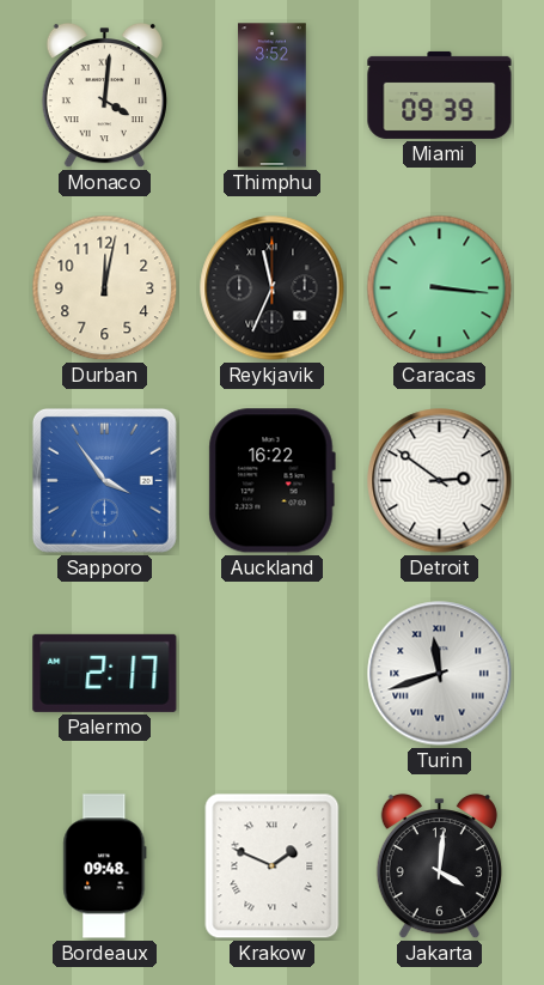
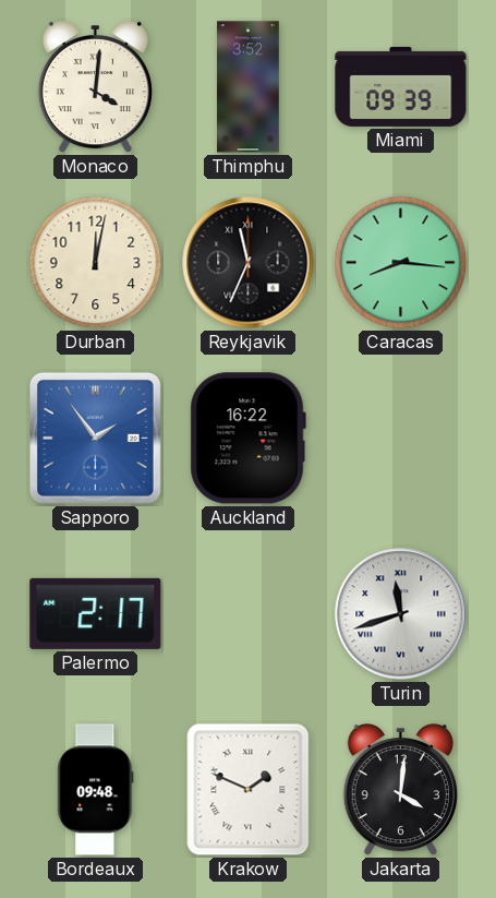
Caracas: 3:16 -> 8:16
Sapporo: 3:54 -> 1:54
Detroit: 2:51 -> none
